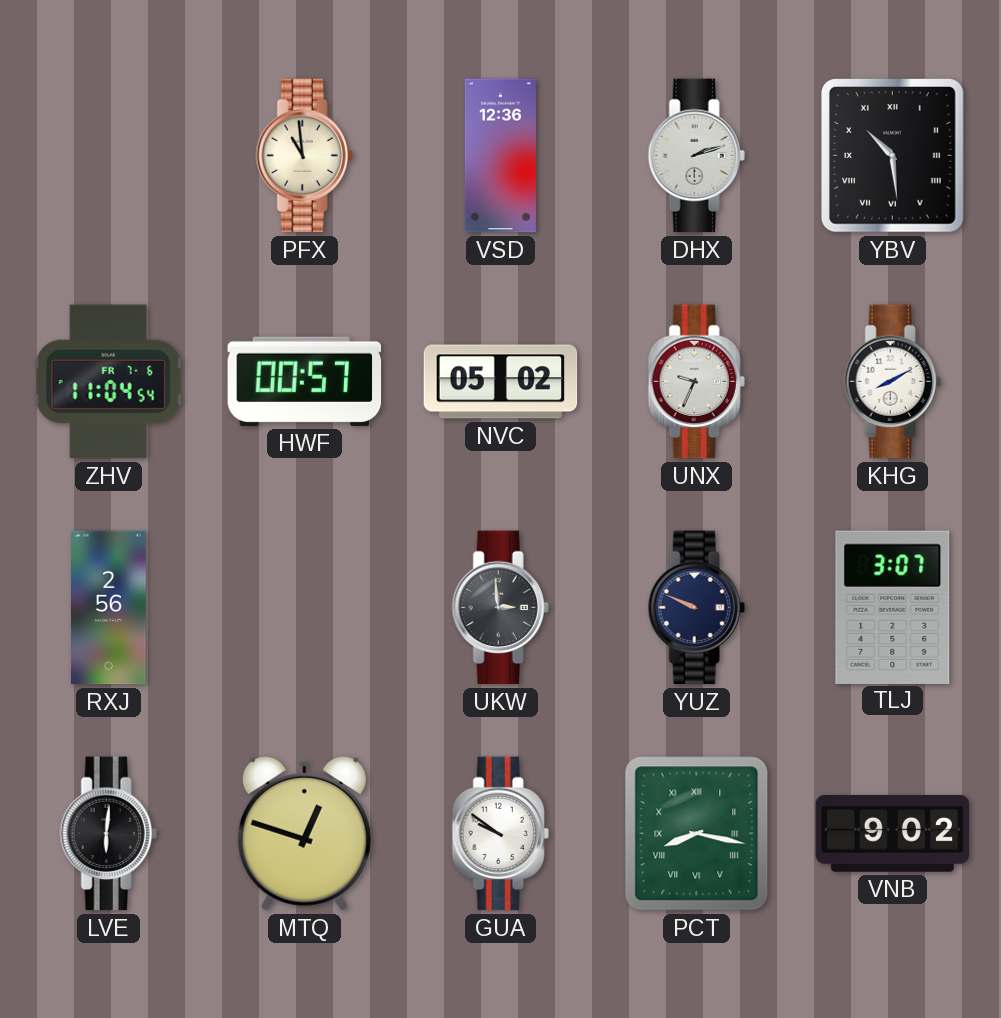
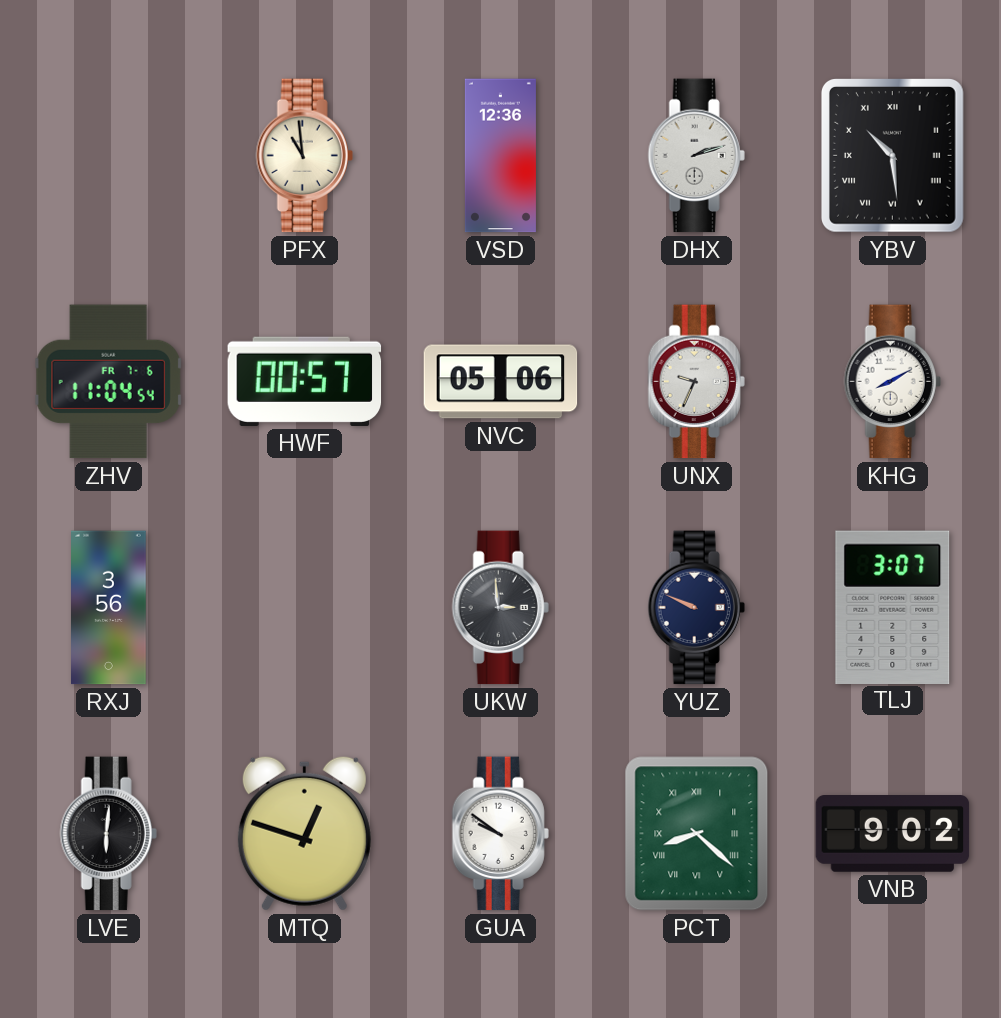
NVC: 05:02 -> 05:06
RXJ: 2:56 -> 3:56
PCT: 8:17 -> 8:22
